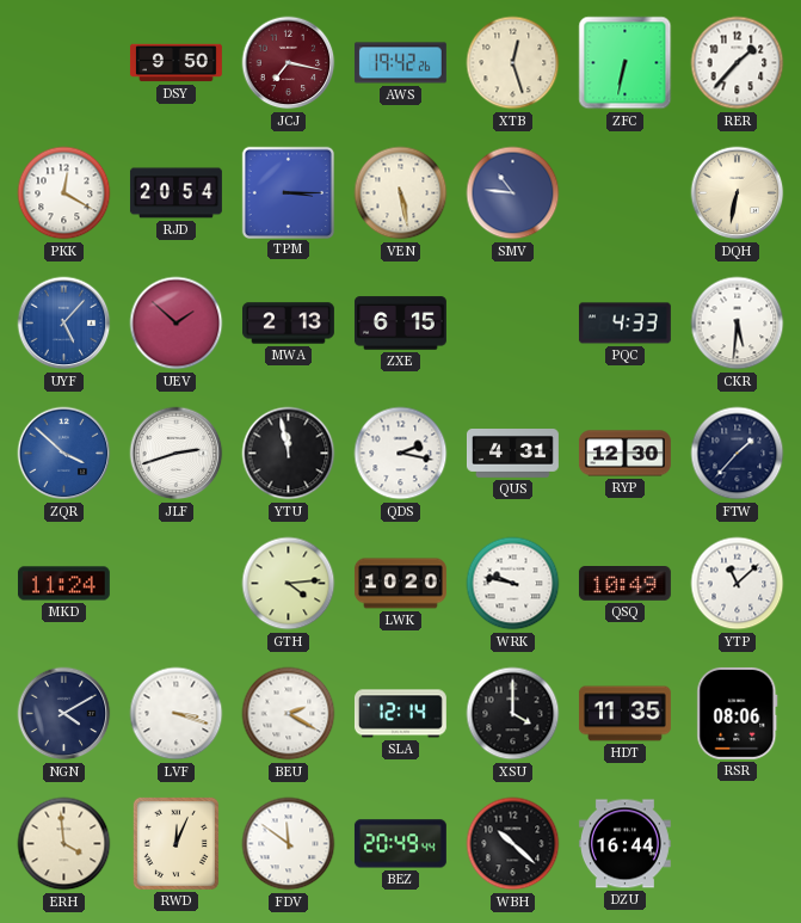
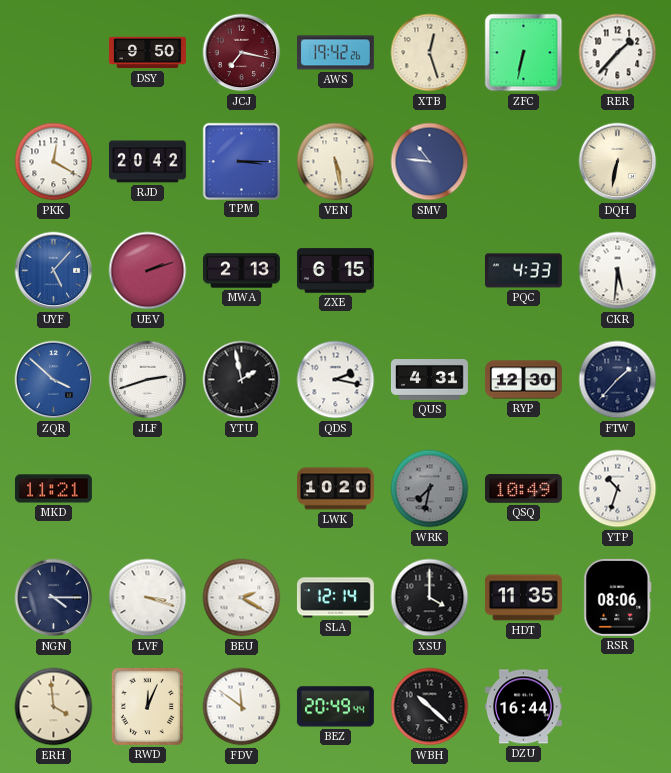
RJD: 20:54 -> 20:42
UEV: 1:52 -> 2:12
YTU: 11:58 -> 1:58
MKD: 11:24 -> 11:21
GTH: 4:14 -> none
WRK: 9:47 -> 7:32
WRK dial: white -> grey
YTP: 11:08 -> 10:33
NGN: 4:10 -> 4:15
